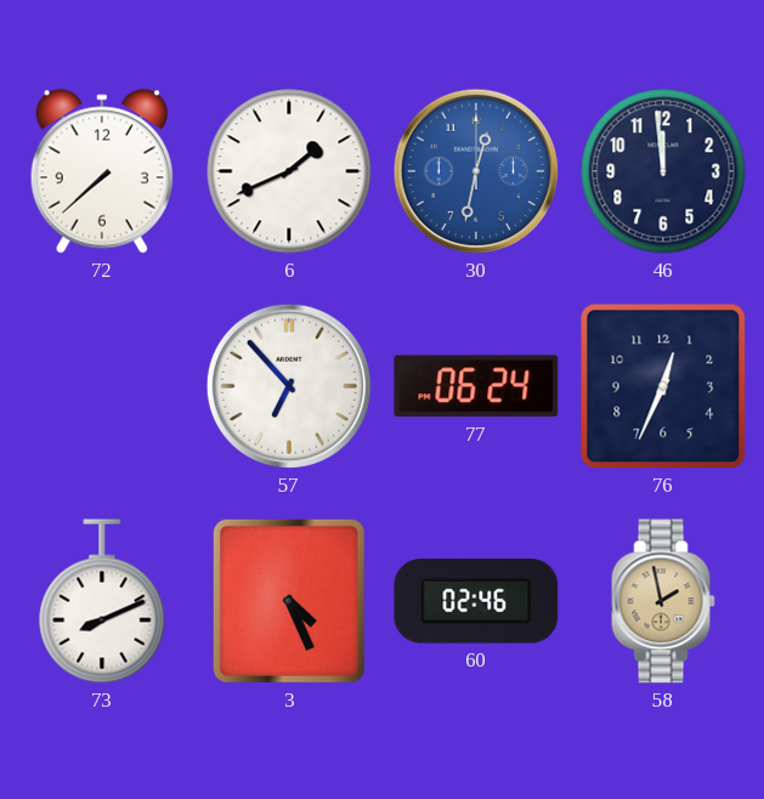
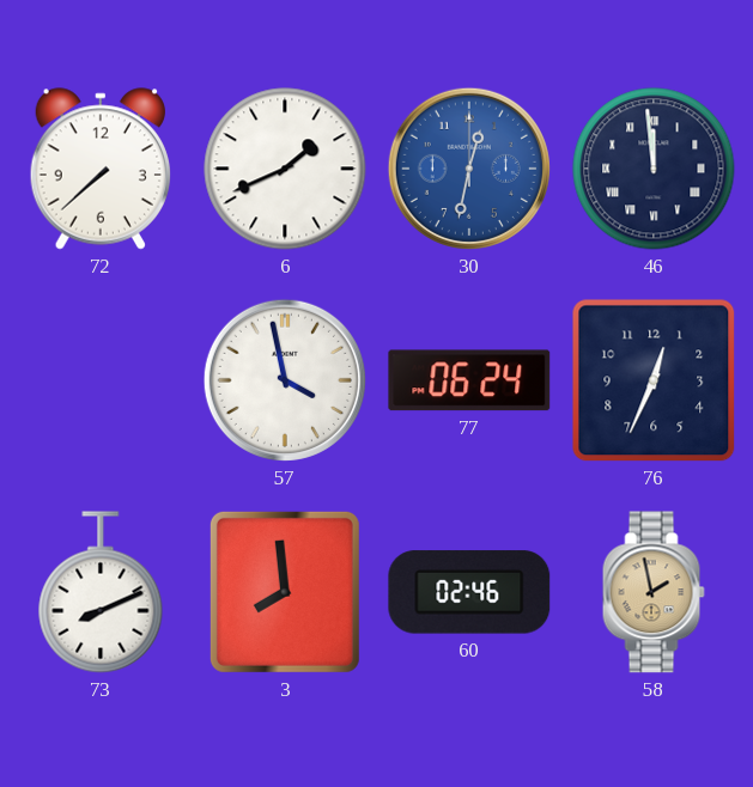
46 numerals: Arabic -> Roman
57: 6:53 -> 3:58
3: 4:26 -> 7:59
